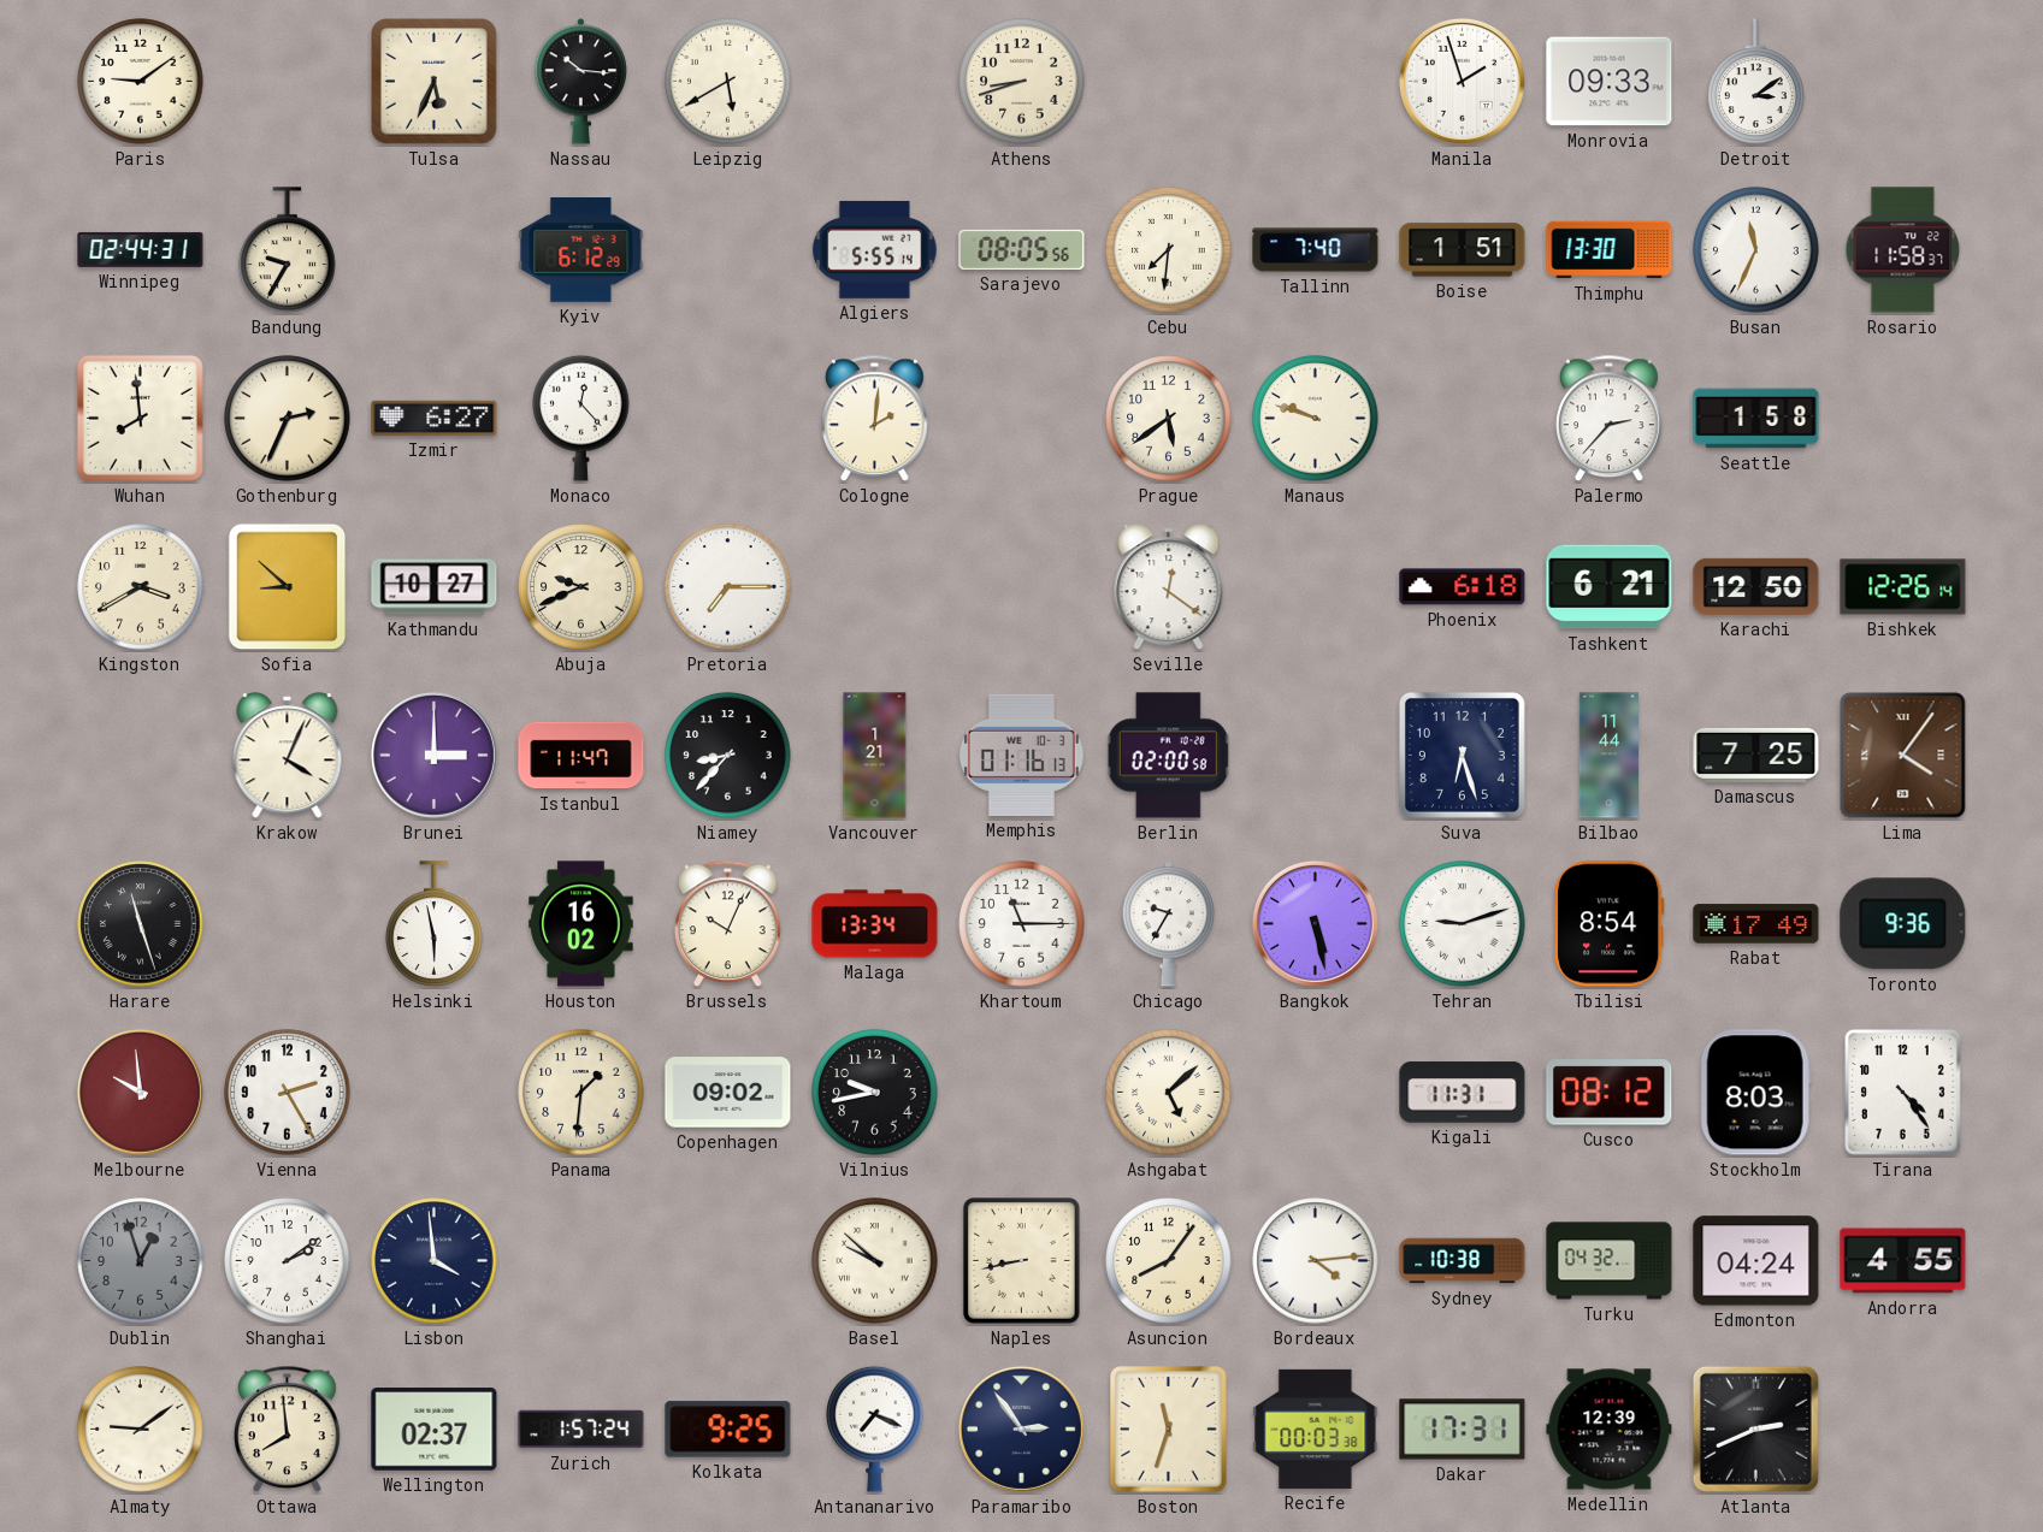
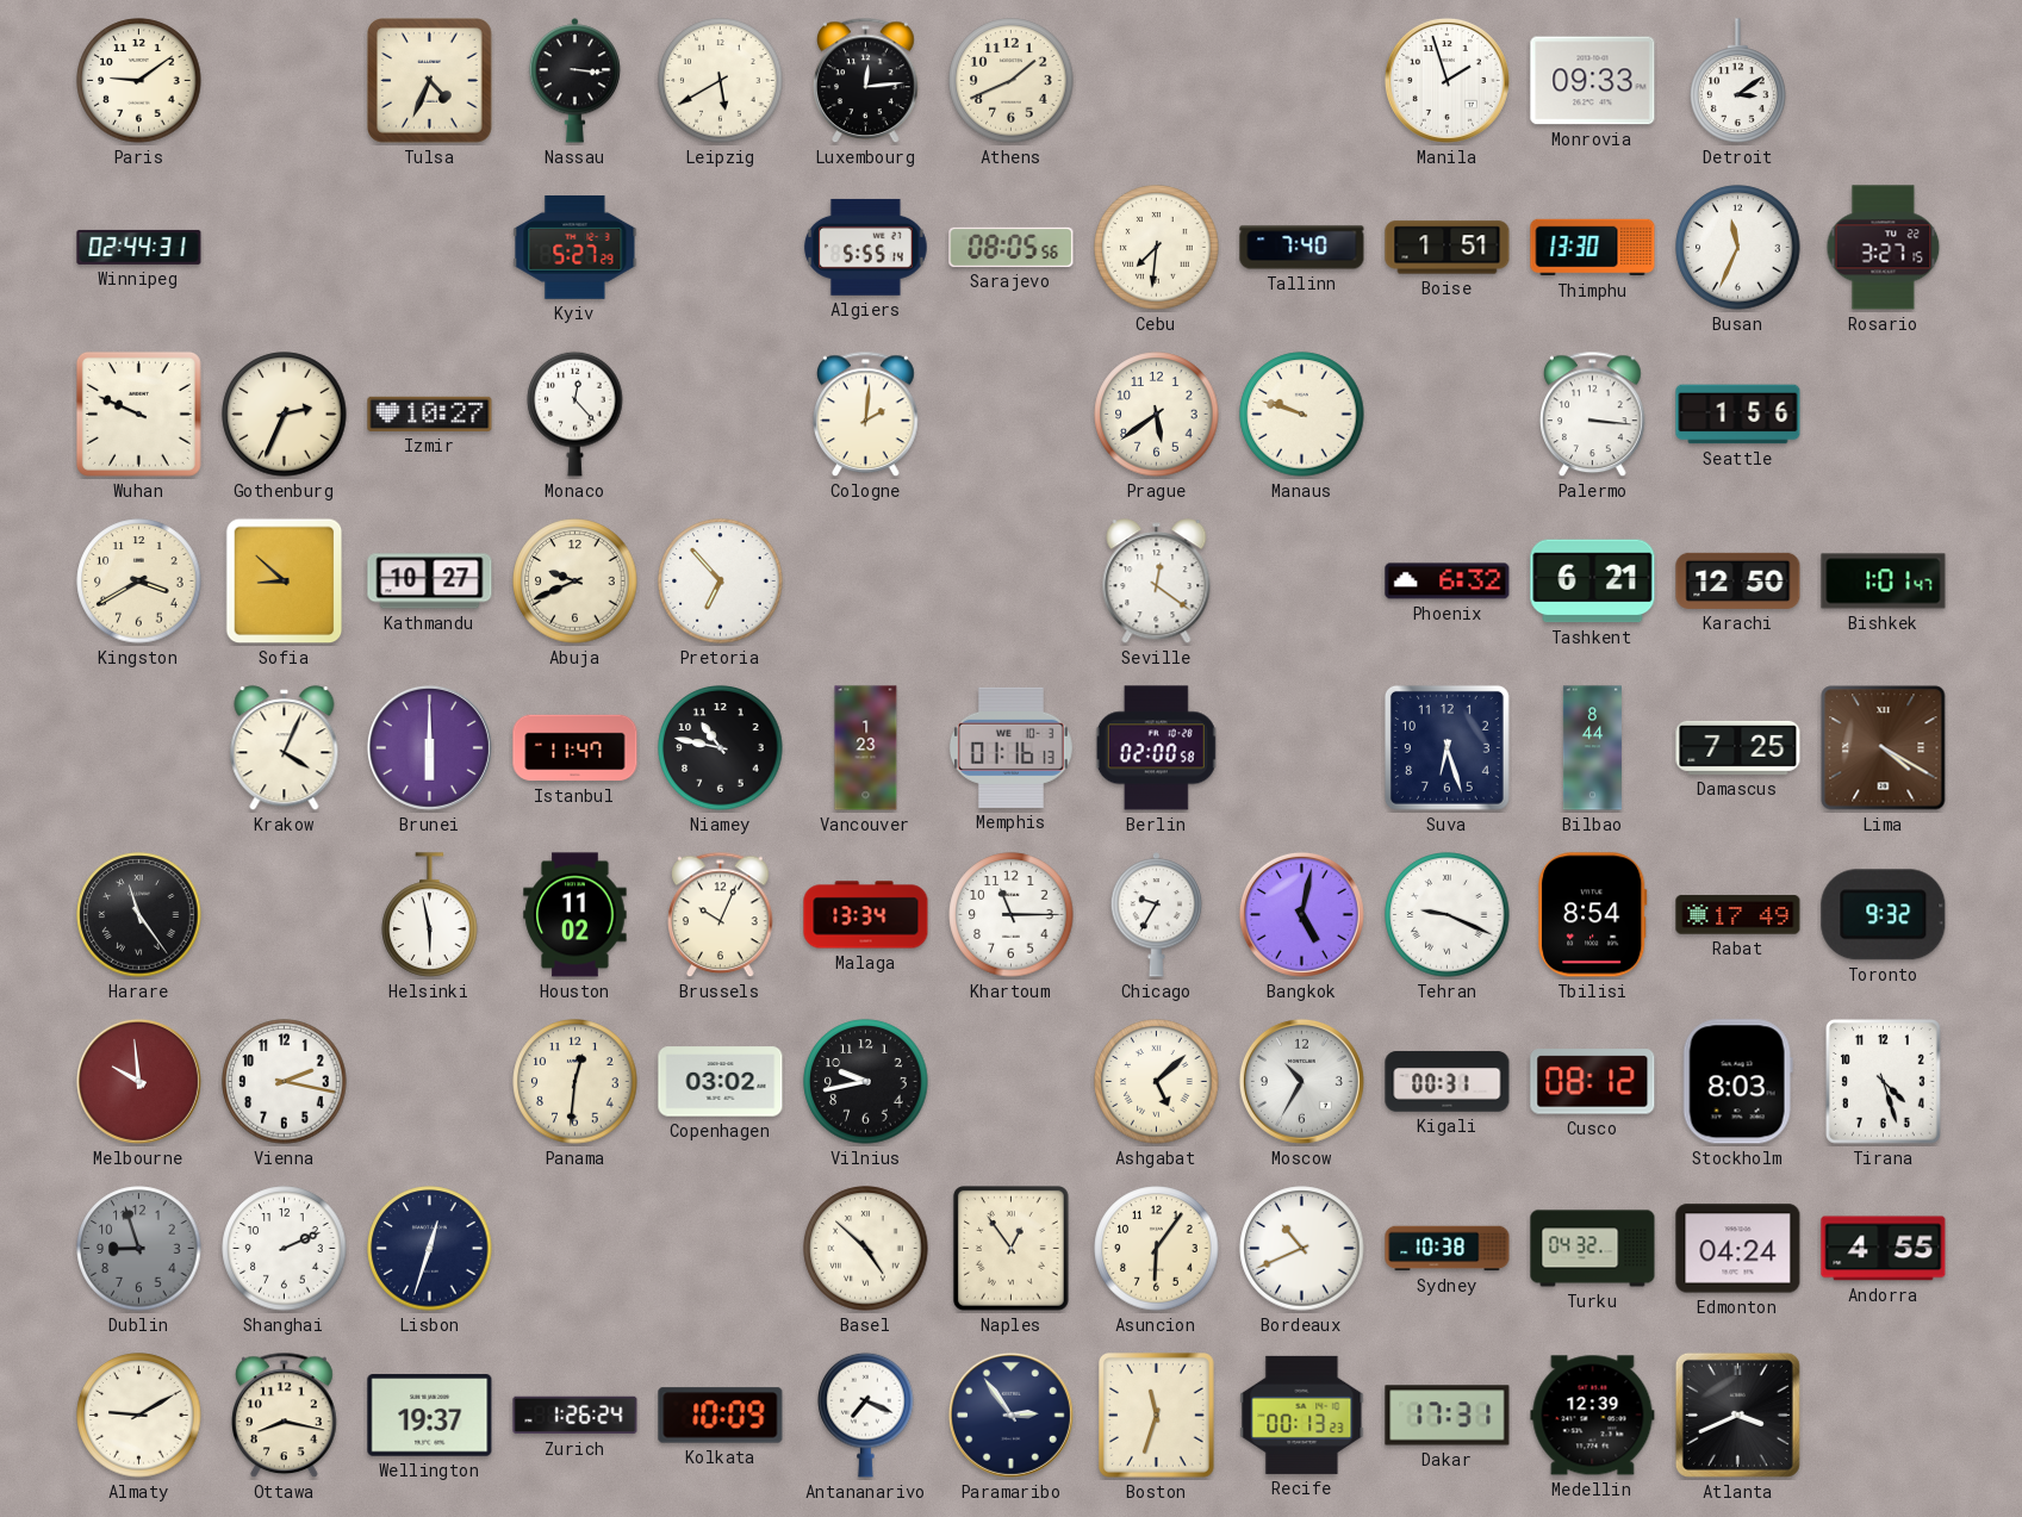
Tulsa: 5:34 -> 4:34
Nassau: 10:16 -> 3:16
Luxembourg: none -> 12:14
Athens: 8:42 -> 1:41
Bandung: 9:35 -> none
Kyiv: 6:12 -> 5:27
Rosario: 11:58 -> 3:27
Wuhan: 7:59 -> 9:49
Izmir: 6:27 -> 10:27
Palermo: 2:37 -> 3:16
Seattle: 1:58 -> 1:56
Pretoria: 7:15 -> 6:53
Phoenix: 6:18 -> 6:32
Bishkek: 12:26 -> 1:01
Brunei: 3:00 -> 6:00
Niamey: 8:37 -> 10:47
Vancouver: 1:21 -> 1:23
Bilbao: 11:44 -> 8:44
Lima: 4:06 -> 4:20
Harare: 11:27 -> 11:24
Houston: 16:02 -> 11:02
Bangkok: 5:28 -> 5:02
Tehran: 9:12 -> 9:19
Toronto: 9:36 -> 9:32
Vienna: 2:25 -> 2:17
Panama: 1:31 -> 12:31
Copenhagen: 09:02 -> 03:02
Moscow: none -> 10:35
Kigali: 11:31 -> 00:31
Tirana: 4:24 -> 4:27
Dublin: 12:57 -> 8:57
Shanghai: 2:09 -> 2:11
Lisbon: 3:59 -> 12:33
Basel: 9:52 -> 4:52
Naples: 8:43 -> 12:54
Asuncion: 8:06 -> 6:06
Bordeaux: 4:14 -> 10:41
Almaty: 9:09 -> 9:10
Ottawa: 7:59 -> 8:17
Wellington: 02:37 -> 19:37
Zurich: 1:57 -> 1:26
Kolkata: 9:25 -> 10:09
Recife: 00:03 -> 00:13
Atlanta: 2:41 -> 3:41
